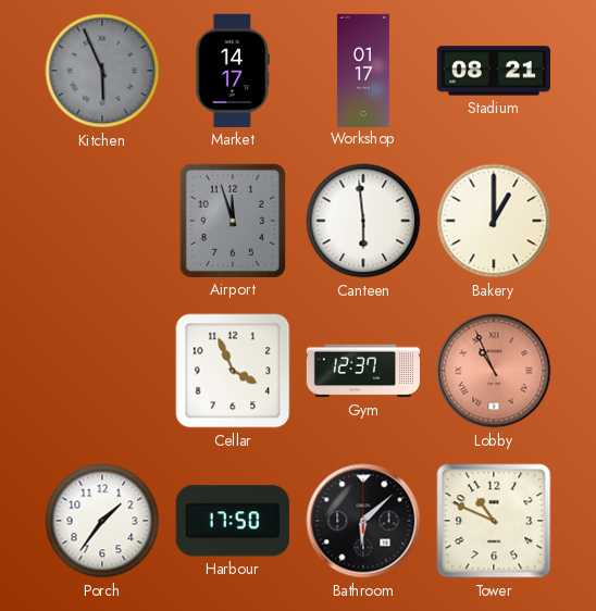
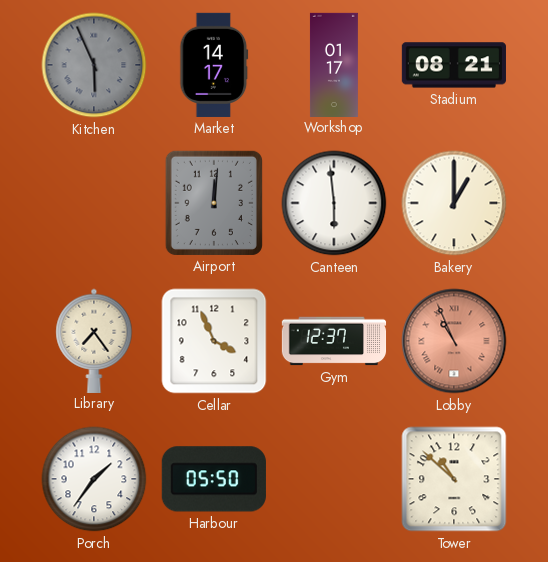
Airport: 11:57 -> 12:01
Library: none -> 7:24
Harbour: 17:50 -> 05:50
Bathroom: 6:08 -> none
Tower: 10:49 -> 10:52
